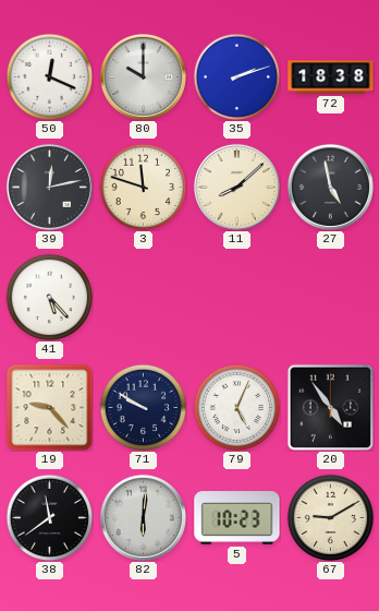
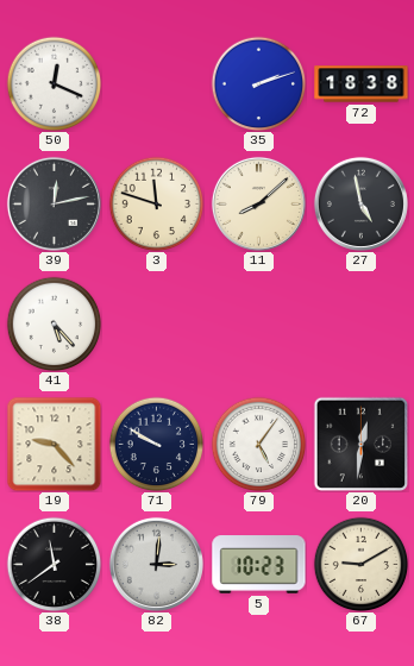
80: 10:00 -> none
79: 5:04 -> 5:06
20: 4:54 -> 12:31
82: 6:01 -> 3:01
